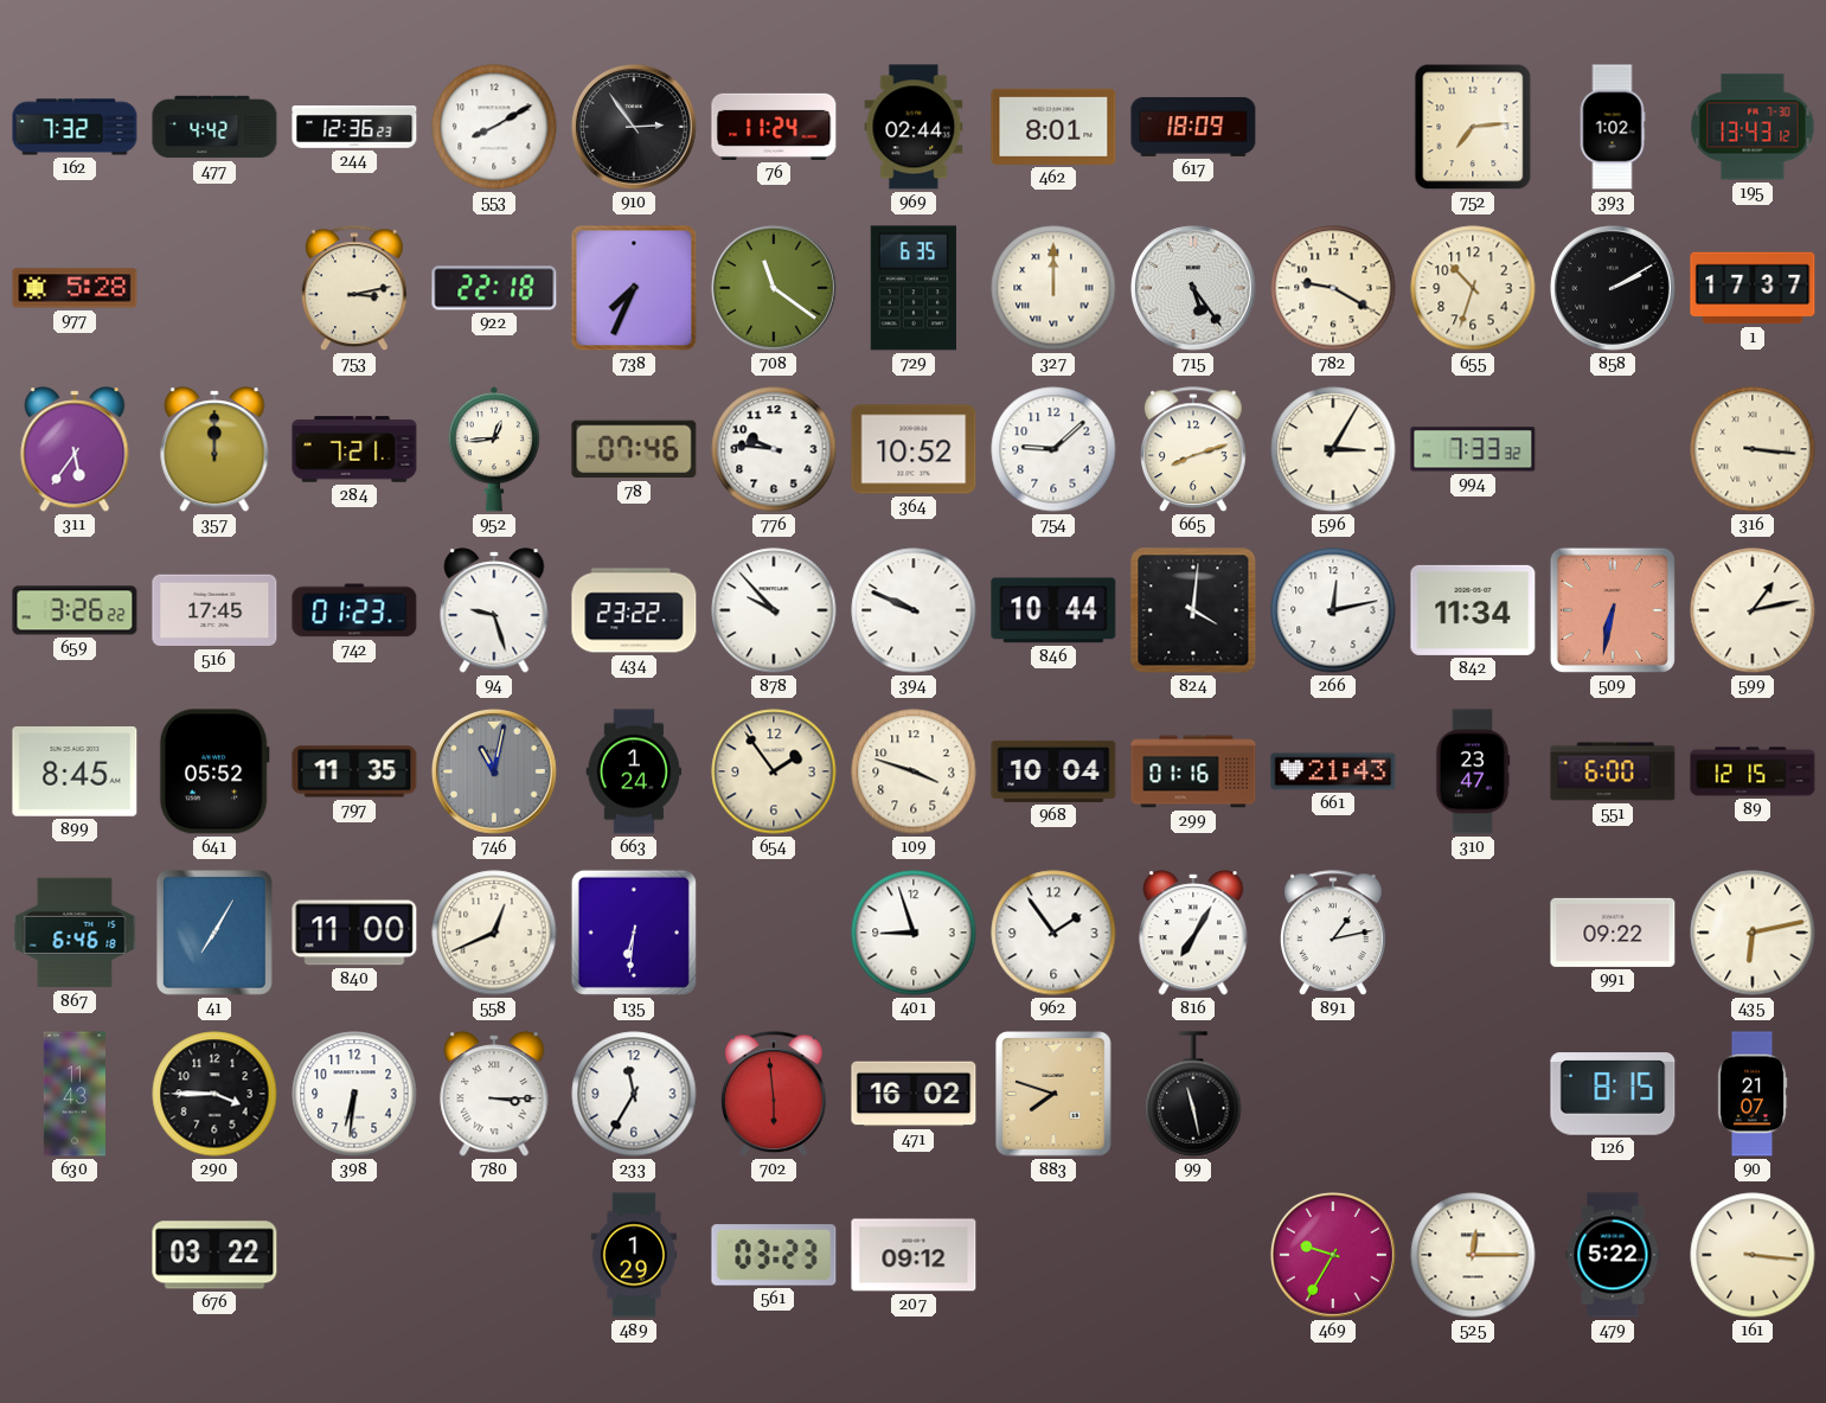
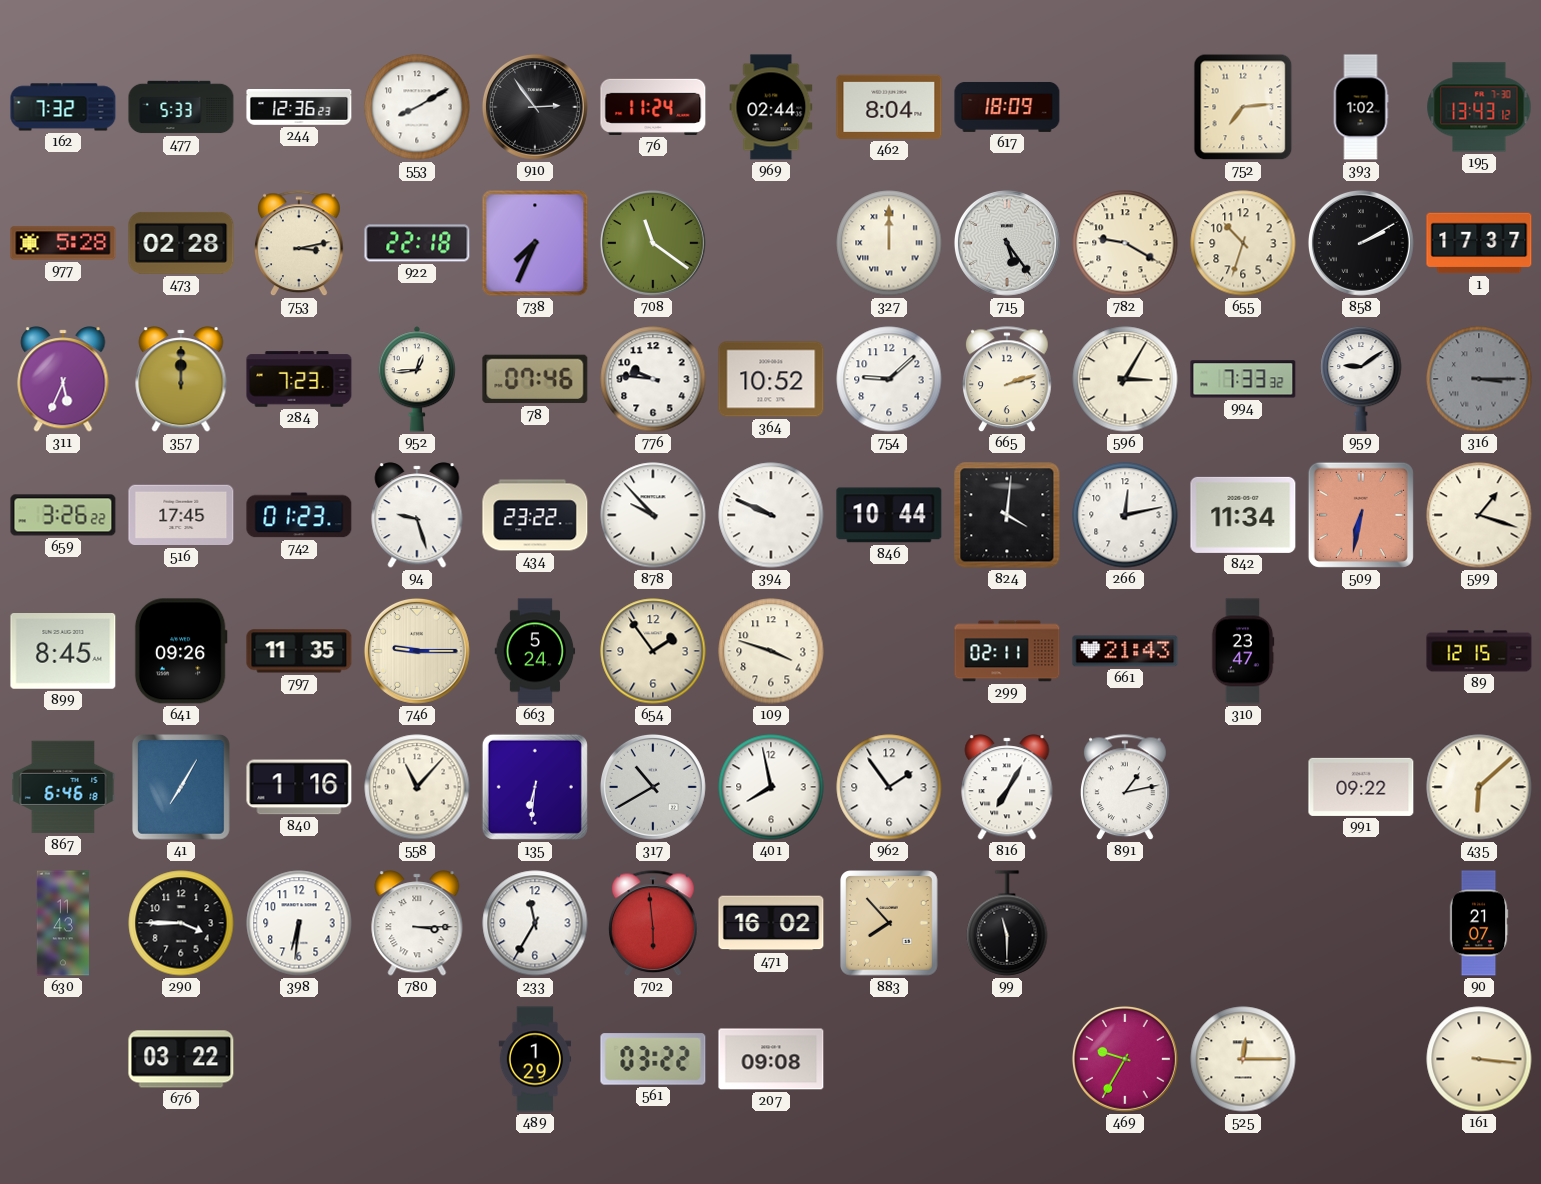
477: 4:42 -> 5:33
462: 8:01 -> 8:04
473: none -> 02:28
729: 6:35 -> none
311: 5:36 -> 5:34
284: 7:21 -> 7:23
665: 8:12 -> 2:12
959: none -> 9:09
316: 3:16 -> 3:15
316 dial: cream -> grey
599: 1:13 -> 1:18
641: 05:52 -> 09:26
746: 11:02 -> 9:15
746 dial: grey -> cream
663: 1:24 -> 5:24
968: 10:04 -> none
299: 01:16 -> 02:11
551: 6:00 -> none
840: 11:00 -> 1:16
558: 12:41 -> 11:07
317: none -> 10:40
401: 8:57 -> 7:58
435: 6:13 -> 6:08
883: 7:48 -> 7:53
99: 11:28 -> 11:30
126: 8:15 -> none
561: 03:23 -> 03:22
207: 09:12 -> 09:08
479: 5:22 -> none
